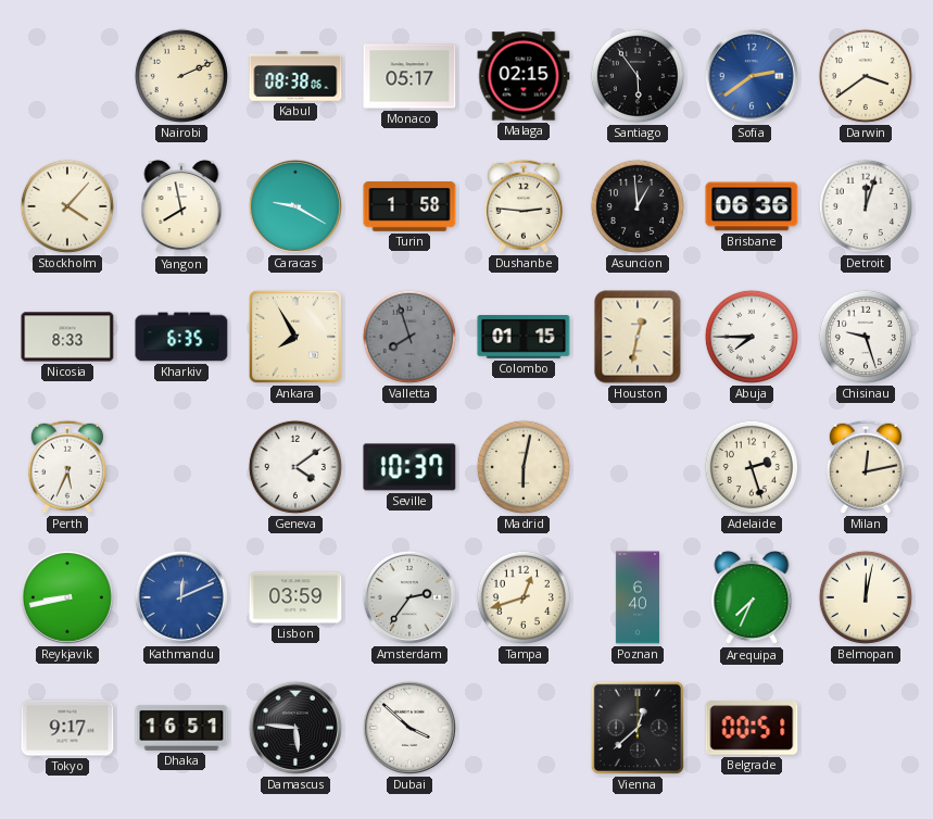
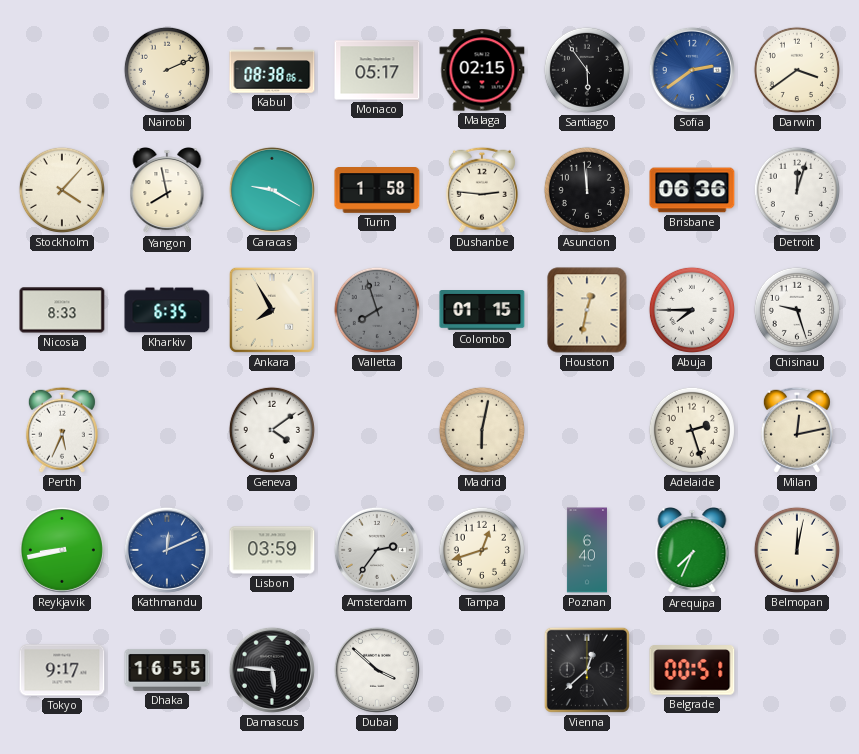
Asuncion: 12:59 -> 11:59
Seville: 10:37 -> none
Dhaka: 16:51 -> 16:55
